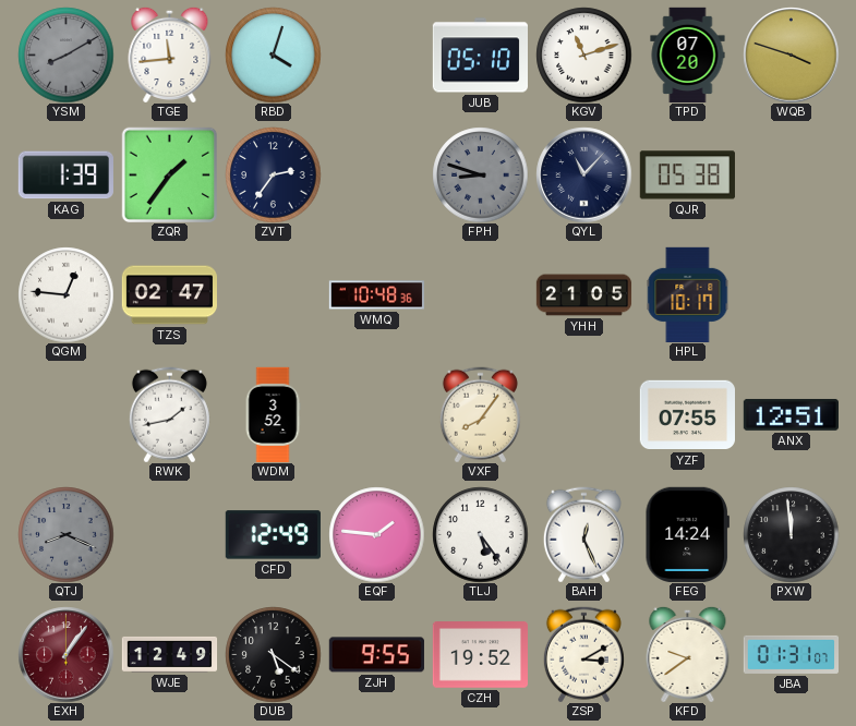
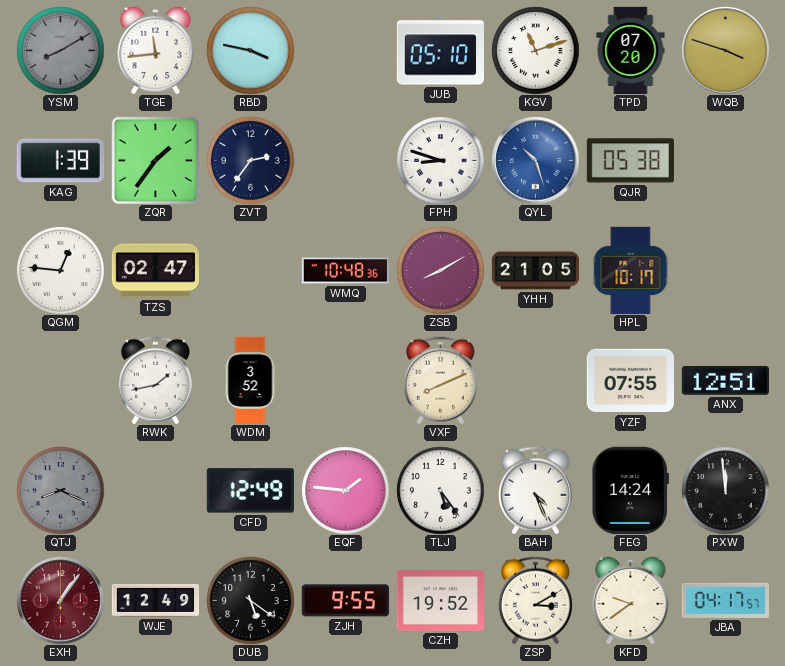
RBD: 4:03 -> 3:47
FPH dial: grey -> white
QYL: 11:07 -> 10:27
QYL dial: navy -> blue
ZSB: none -> 8:10
VXF: 8:06 -> 8:11
BAH: 12:26 -> 4:26
JBA: 01:31 -> 04:17
